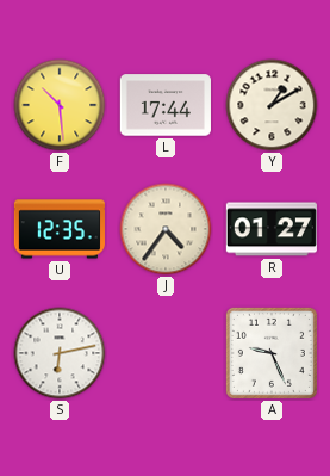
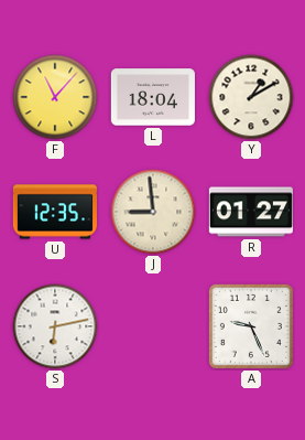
F: 10:29 -> 11:07
L: 17:44 -> 18:04
J: 4:36 -> 8:59
